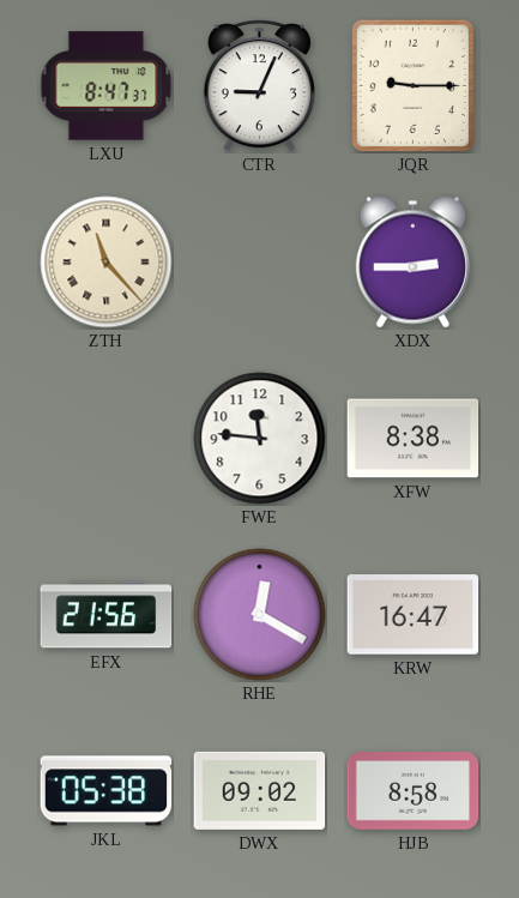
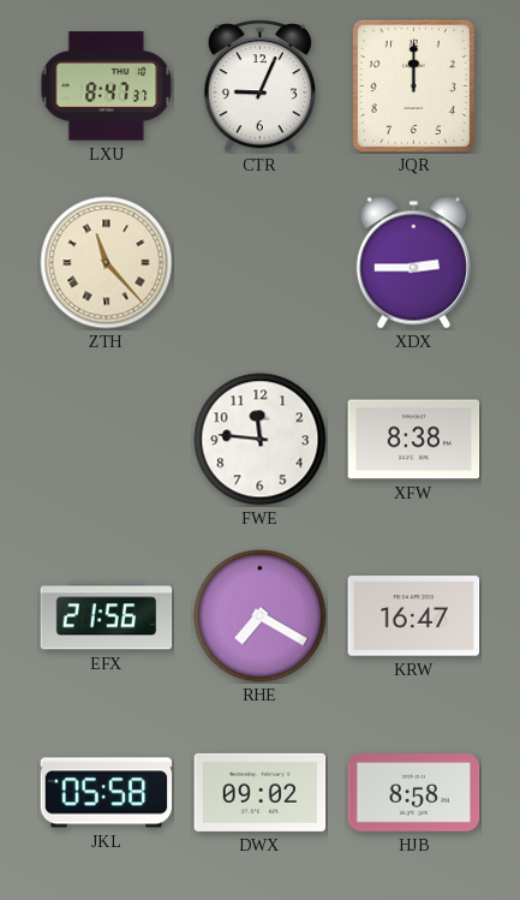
JQR: 9:15 -> 12:00
RHE: 12:20 -> 7:20
JKL: 05:38 -> 05:58
